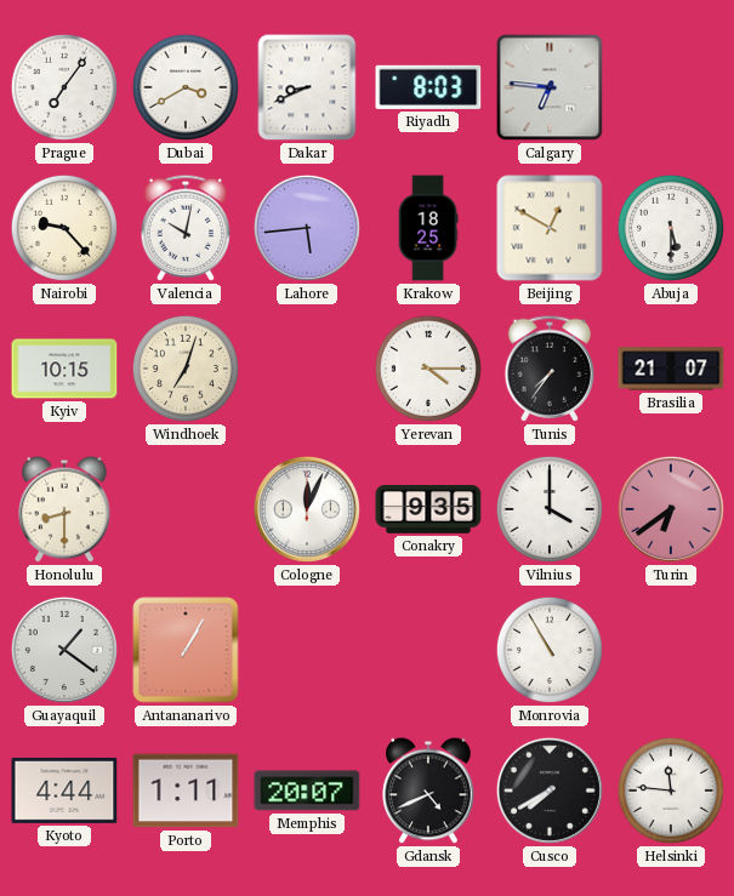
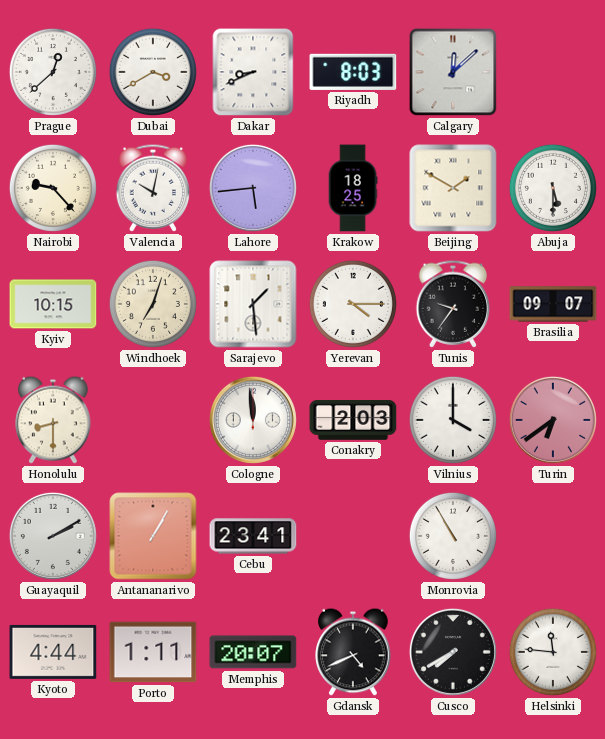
Prague: 7:06 -> 12:38
Calgary: 6:46 -> 12:08
Beijing: 12:50 -> 1:50
Sarajevo: none -> 1:29
Tunis: 7:36 -> 9:36
Brasilia: 21:07 -> 09:07
Cologne: 12:04 -> 11:59
Conakry: 9:35 -> 2:03
Guayaquil: 1:21 -> 2:10
Cebu: none -> 23:41
